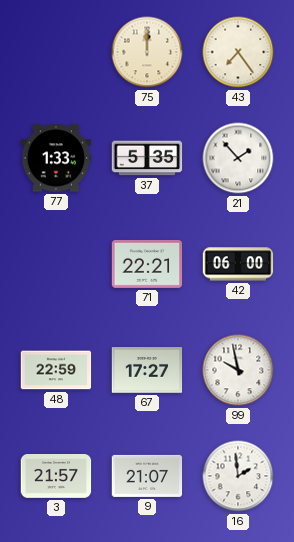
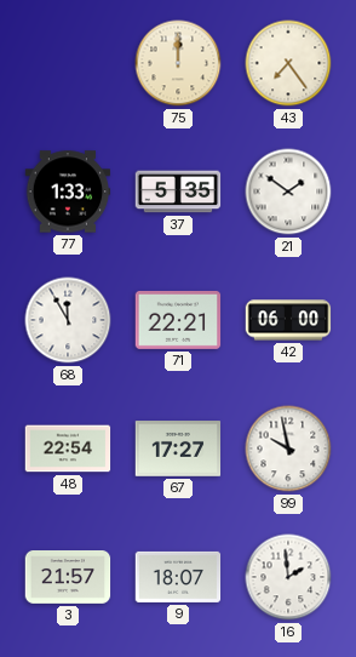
21: 1:53 -> 1:51
68: none -> 11:55
48: 22:59 -> 22:54
9: 21:07 -> 18:07
